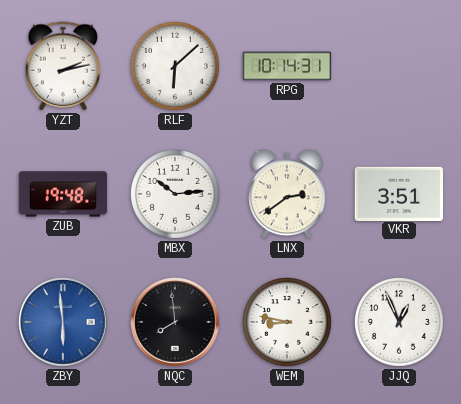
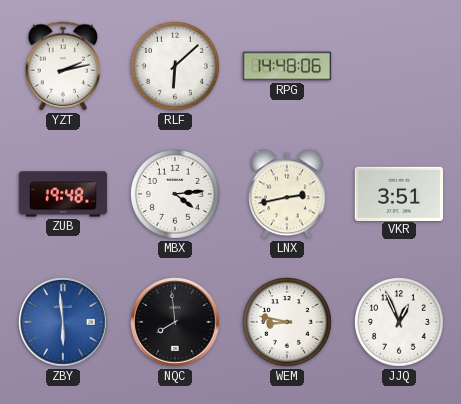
RPG: 10:14 -> 14:48
MBX: 10:14 -> 4:14
LNX: 2:39 -> 2:43
